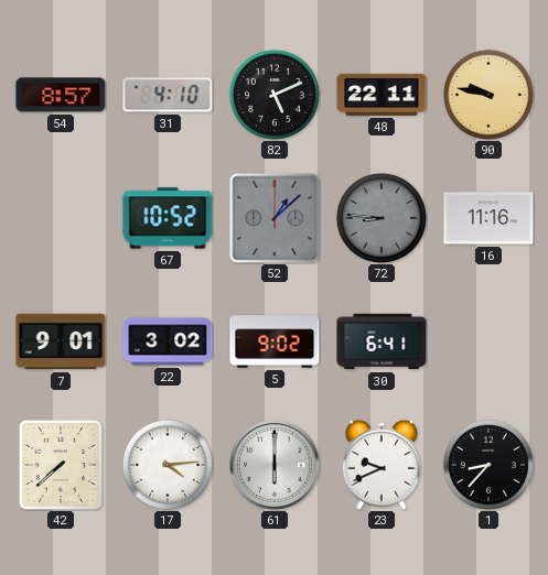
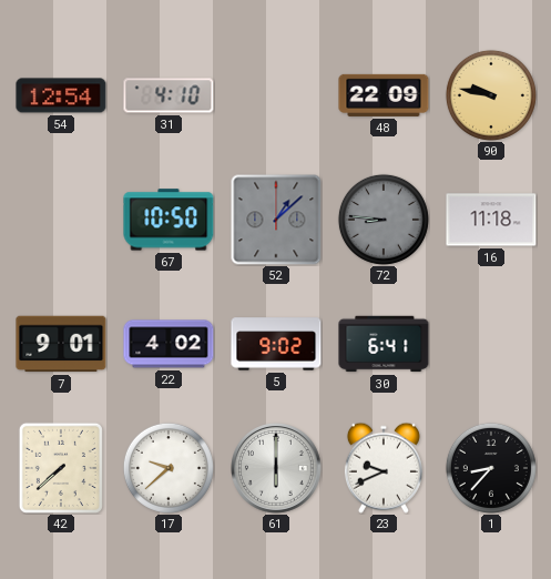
54: 8:57 -> 12:54
82: 5:11 -> none
48: 22:11 -> 22:09
67: 10:52 -> 10:50
16: 11:16 -> 11:18
22: 3:02 -> 4:02
17: 4:14 -> 9:38
